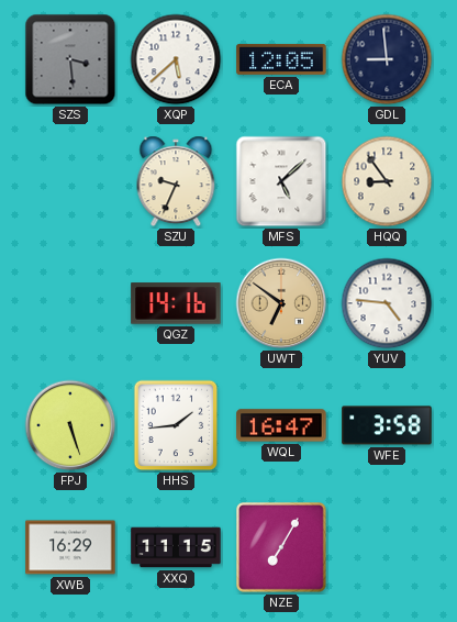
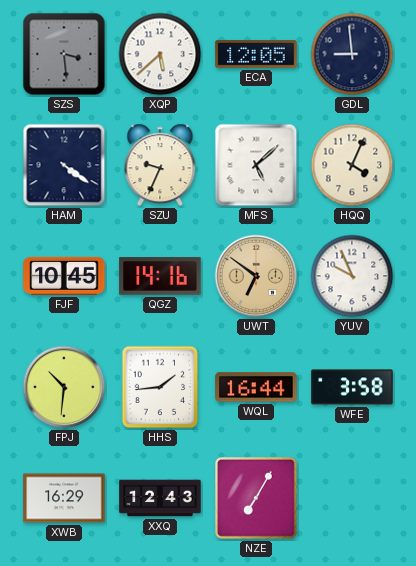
HAM: none -> 4:21
HQQ: 8:54 -> 4:04
FJF: none -> 10:45
YUV: 4:46 -> 9:56
FPJ: 5:27 -> 10:31
WQL: 16:47 -> 16:44
XXQ: 11:15 -> 12:43
